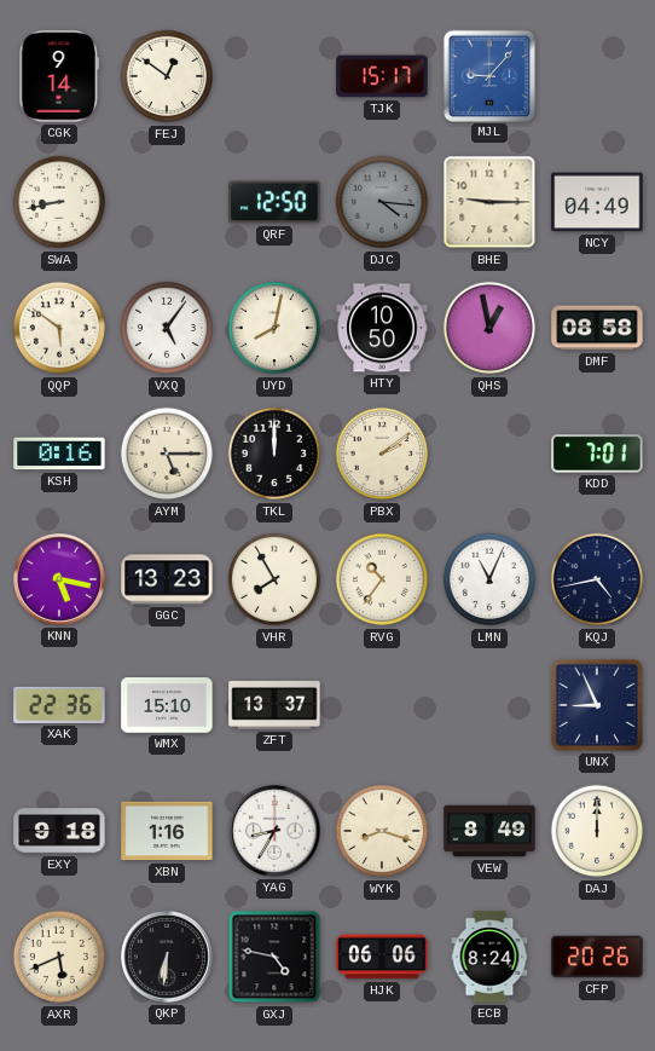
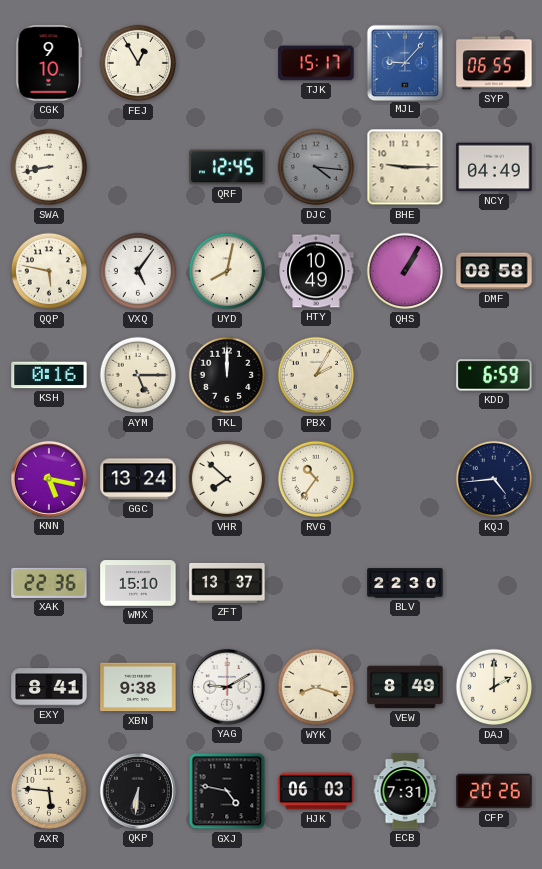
CGK: 9:14 -> 9:10
FEJ: 12:51 -> 12:55
SYP: none -> 06:55
QRF: 12:50 -> 12:45
QQP: 5:51 -> 5:47
HTY: 10:50 -> 10:49
QHS: 12:58 -> 1:05
PBX: 2:09 -> 2:05
KDD: 7:01 -> 6:59
GGC: 13:23 -> 13:24
VHR: 7:55 -> 7:52
LMN: 11:04 -> none
KQJ: 4:43 -> 4:44
BLV: none -> 22:30
UNX: 8:56 -> none
EXY: 9:18 -> 8:41
XBN: 1:16 -> 9:38
YAG: 8:35 -> 9:10
DAJ: 12:00 -> 2:00
AXR: 5:41 -> 5:46
HJK: 06:06 -> 06:03
ECB: 8:24 -> 7:31
